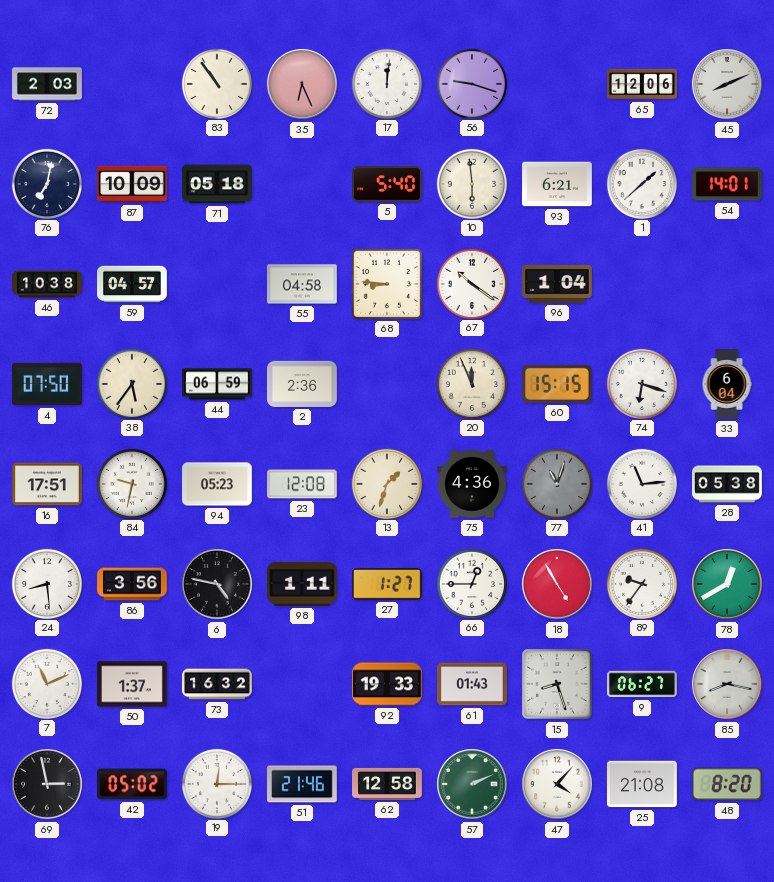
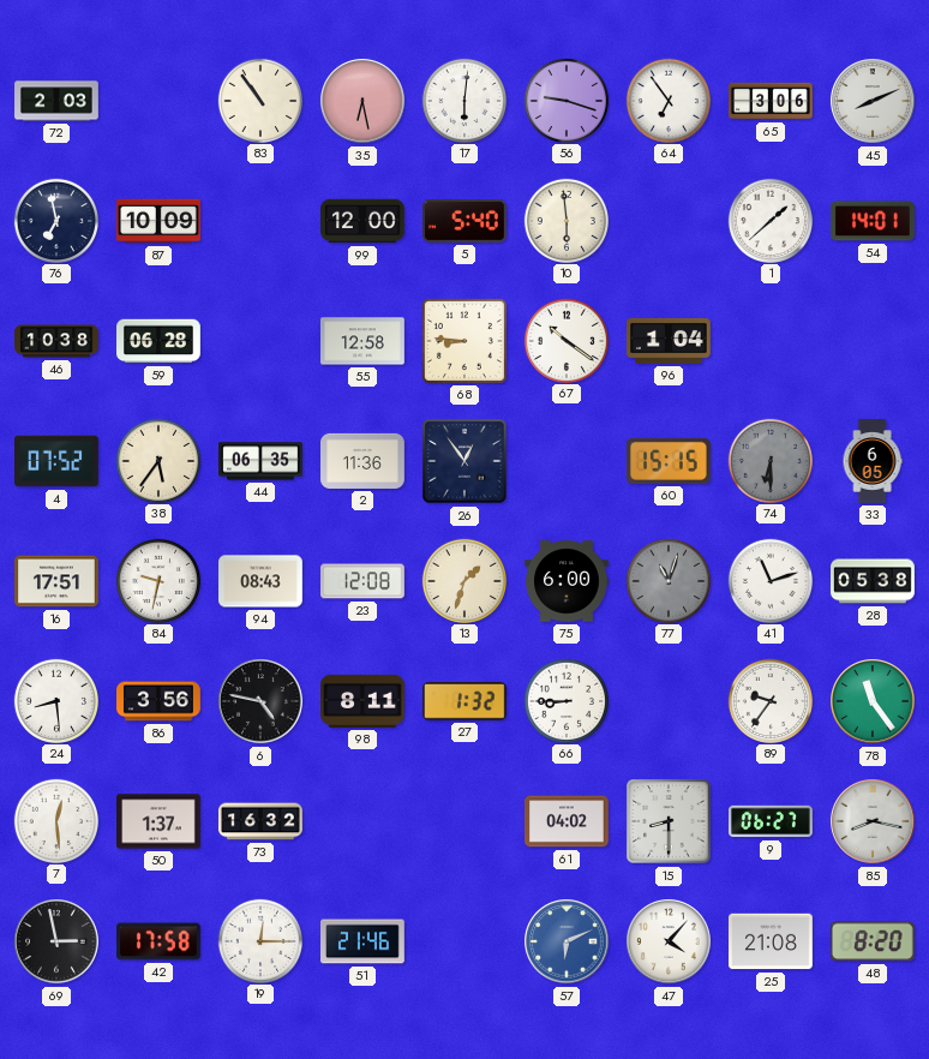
35: 6:26 -> 6:28
17: 12:01 -> 6:01
64: none -> 6:54
65: 12:06 -> 3:06
76: 7:02 -> 6:58
71: 05:18 -> none
99: none -> 12:00
93: 6:21 -> none
59: 04:57 -> 06:28
55: 04:58 -> 12:58
4: 07:50 -> 07:52
44: 06:59 -> 06:35
2: 2:36 -> 11:36
26: none -> 12:54
20: 11:56 -> none
74: 6:18 -> 6:30
74 dial: white -> grey
33: 6:04 -> 6:05
94: 05:23 -> 08:43
75: 4:36 -> 6:00
41: 11:14 -> 11:12
98: 1:11 -> 8:11
27: 1:27 -> 1:32
66: 12:45 -> 8:45
18: 4:55 -> none
78: 12:40 -> 11:24
7: 11:11 -> 12:29
92: 19:33 -> none
61: 01:43 -> 04:02
15: 8:27 -> 8:30
42: 05:02 -> 17:58
62: 12:58 -> none
57: 2:11 -> 6:11
57 dial: green -> blue
